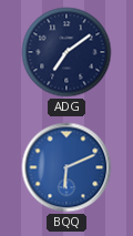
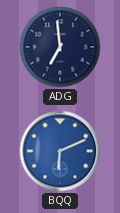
ADG: 7:09 -> 6:59
